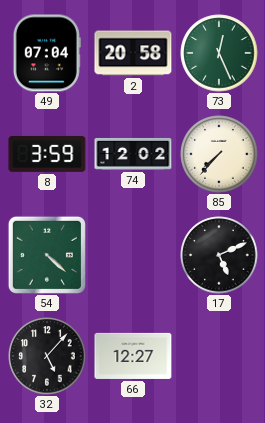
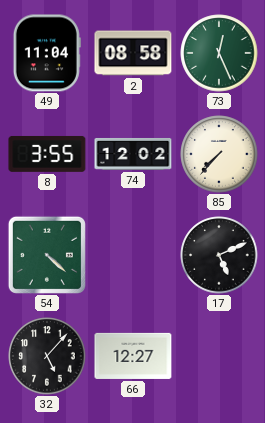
49: 07:04 -> 11:04
2: 20:58 -> 08:58
8: 3:59 -> 3:55
